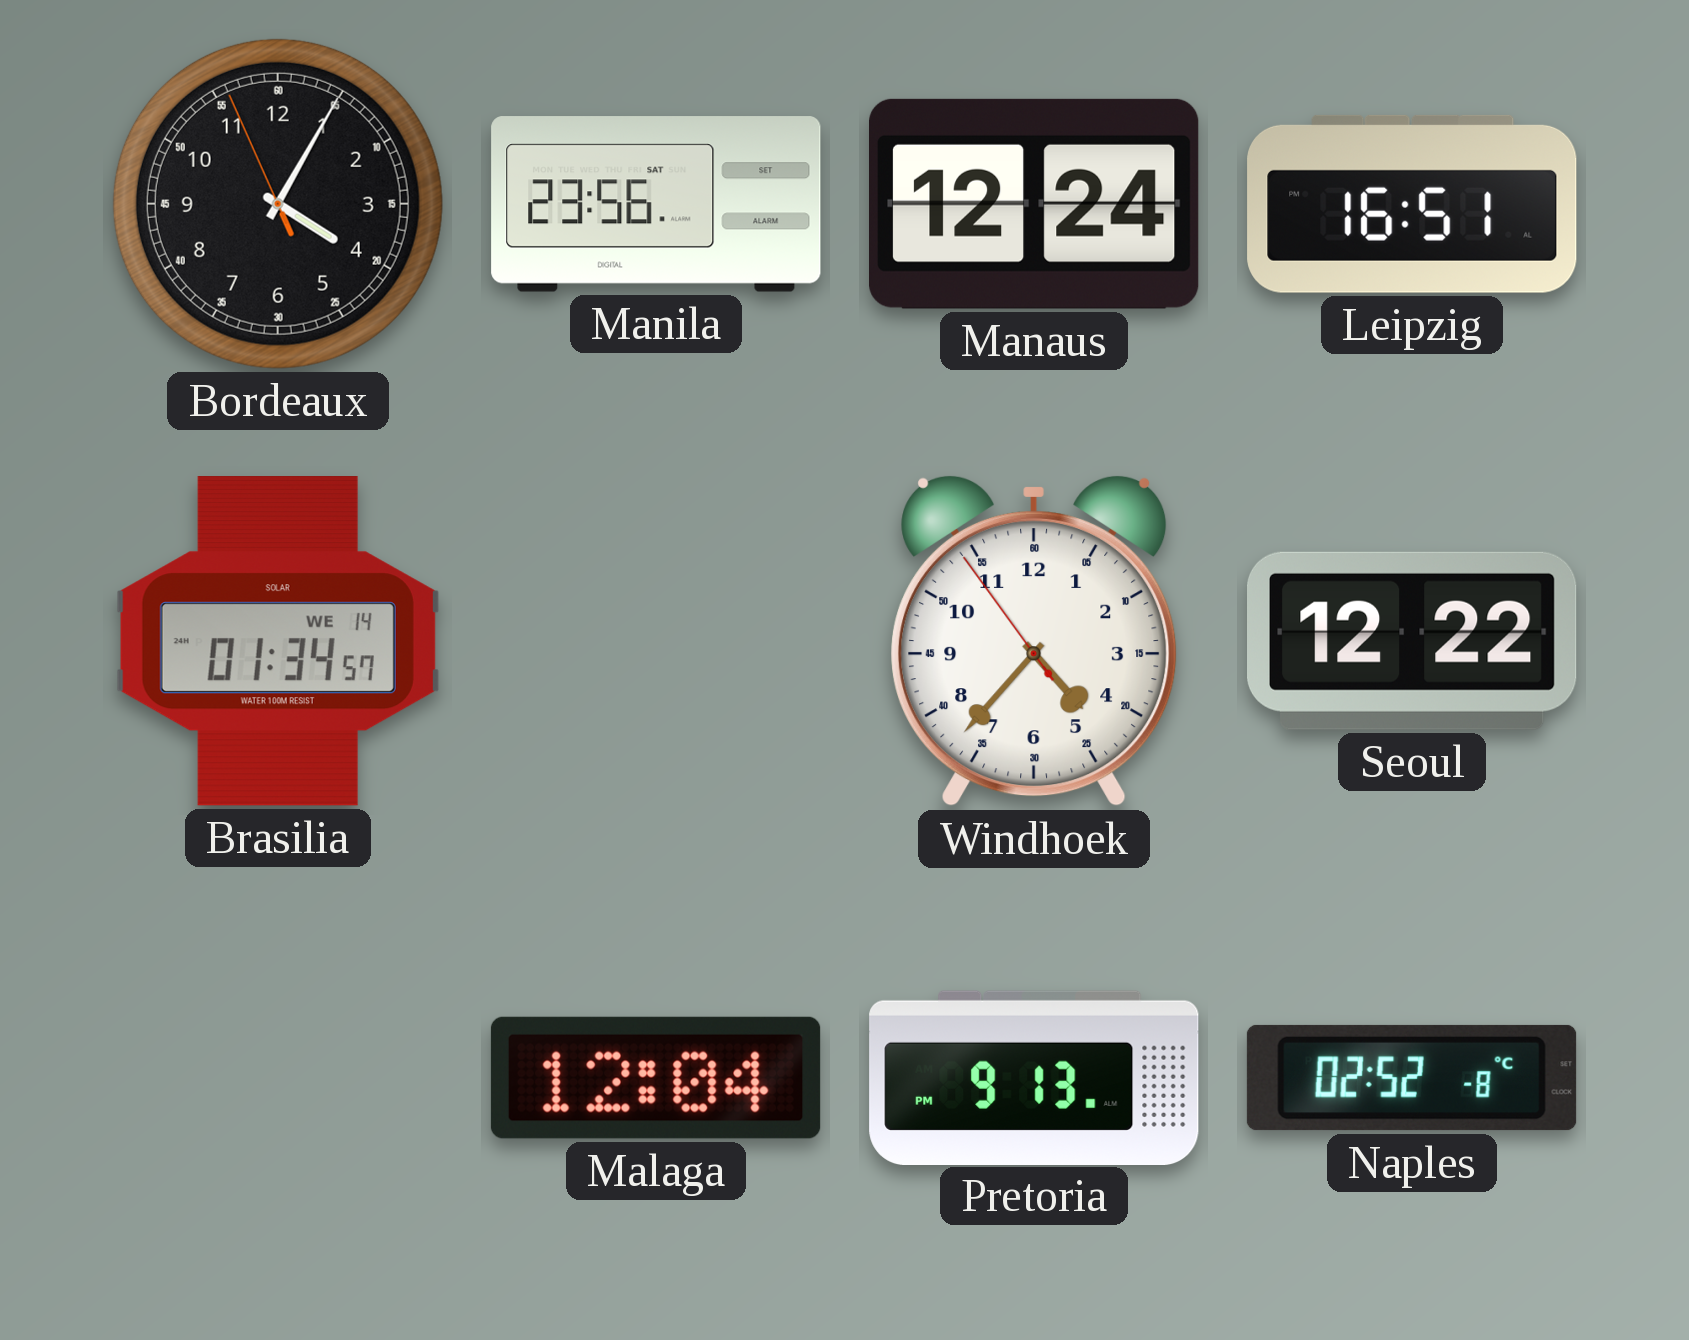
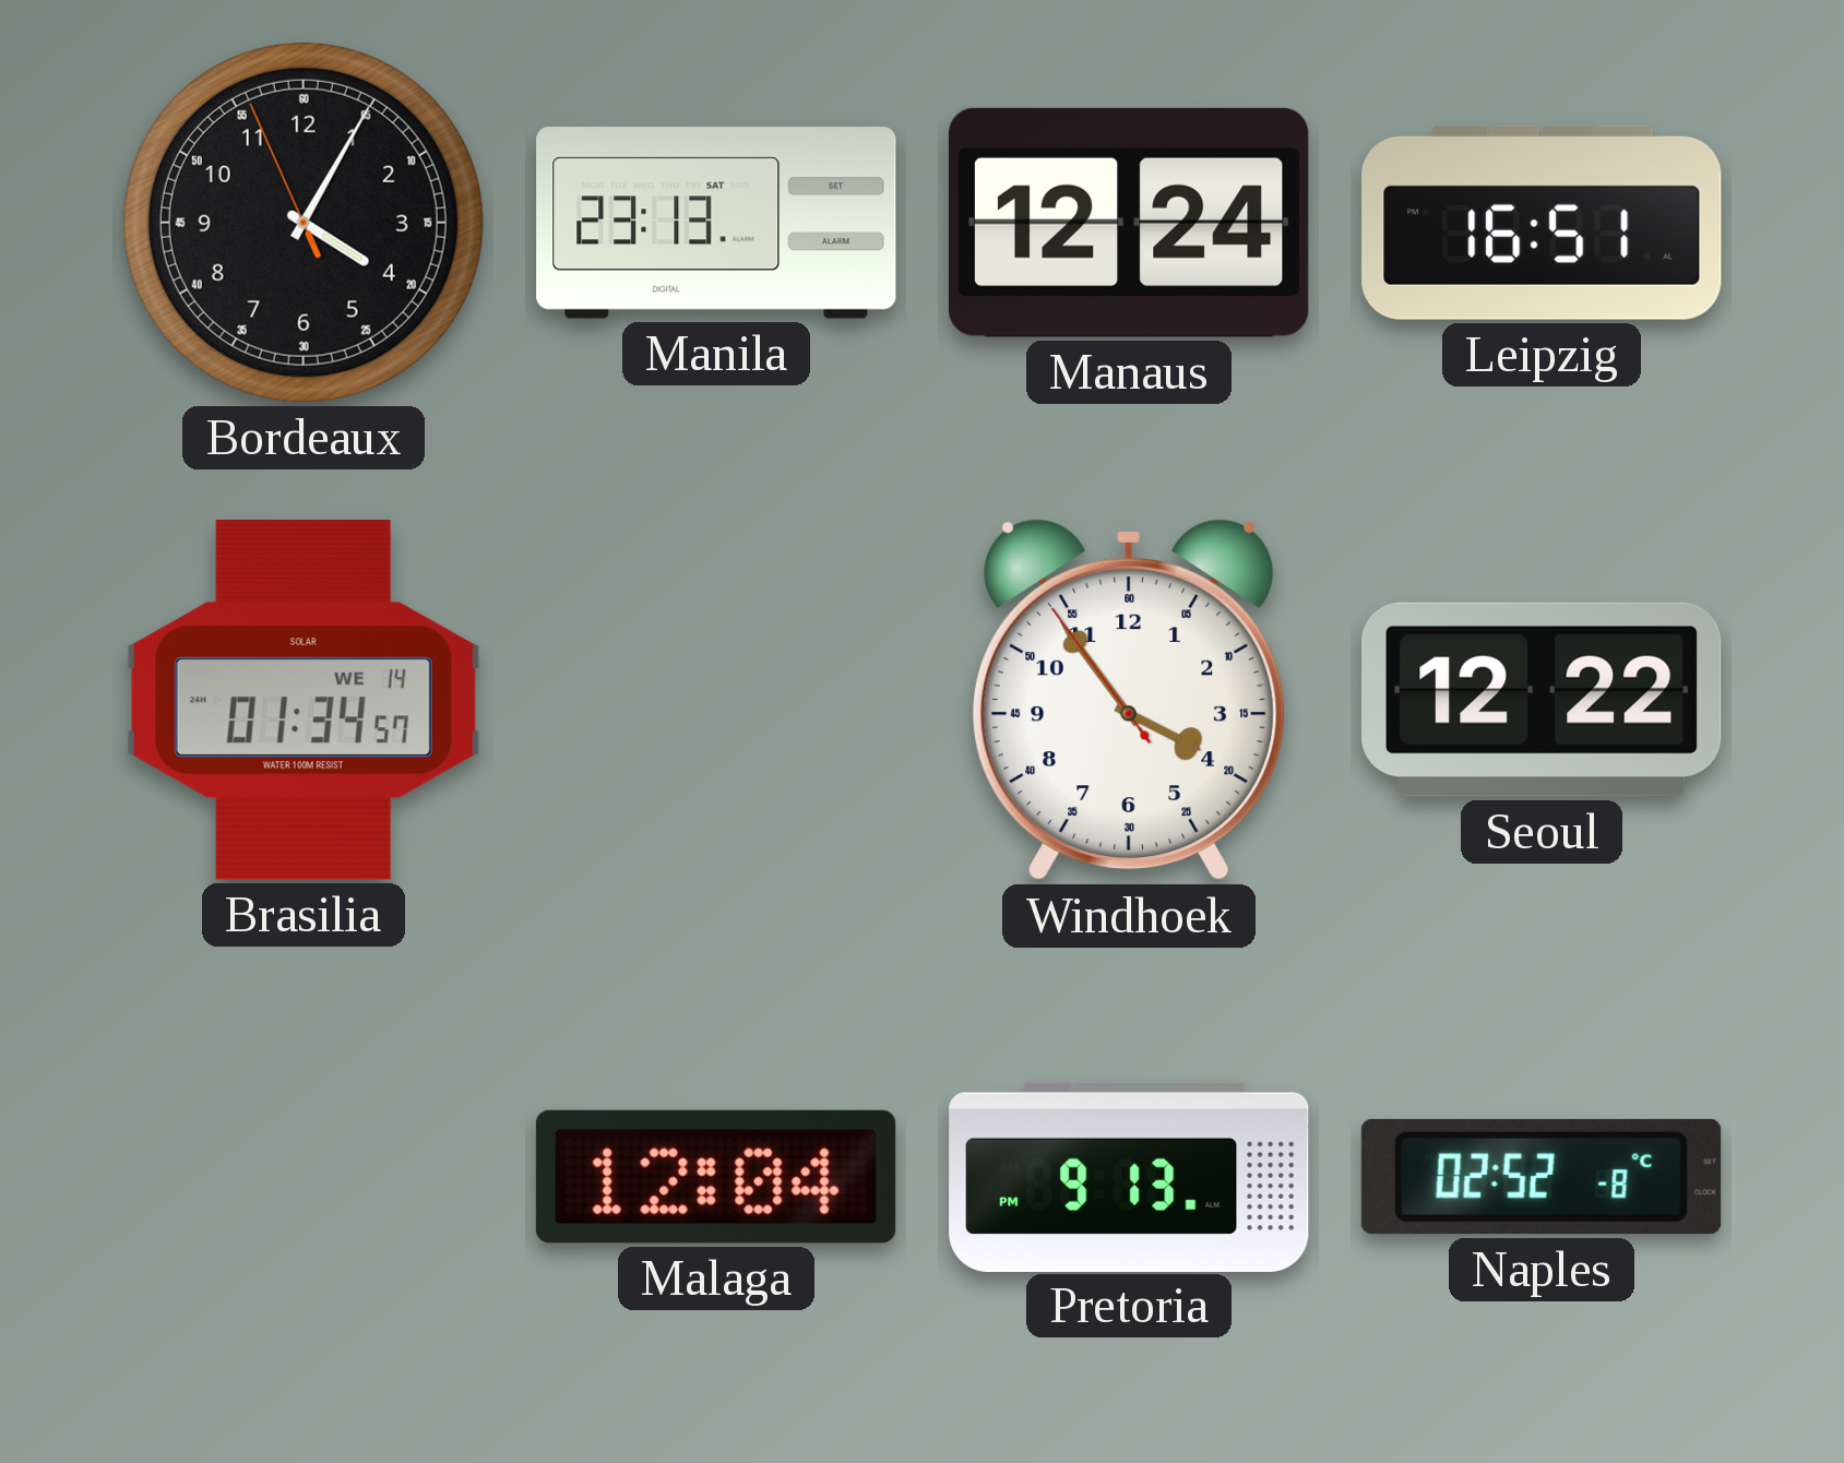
Manila: 23:56 -> 23:13
Windhoek: 4:36 -> 3:53
